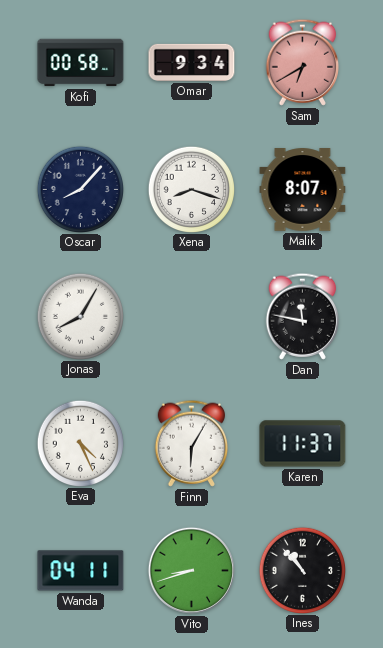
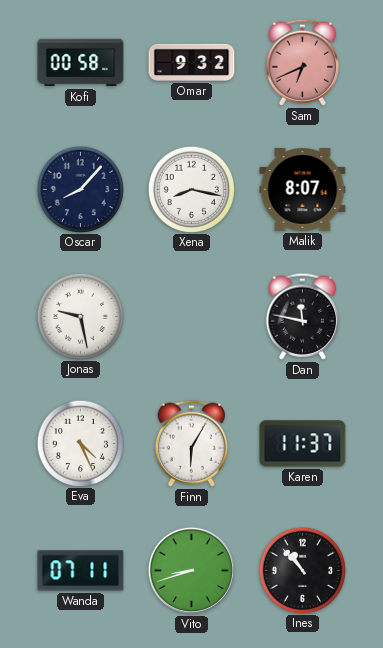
Omar: 9:34 -> 9:32
Sam: 6:40 -> 6:41
Xena: 8:18 -> 8:17
Jonas: 8:05 -> 9:28
Wanda: 04:11 -> 07:11
